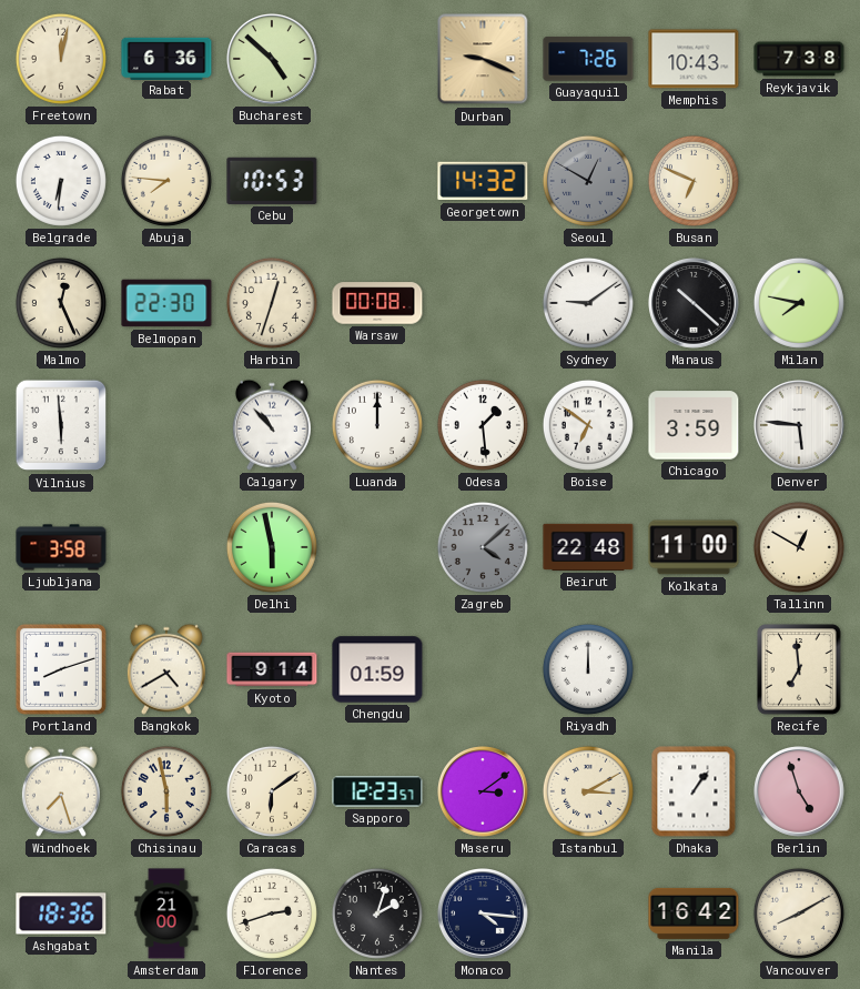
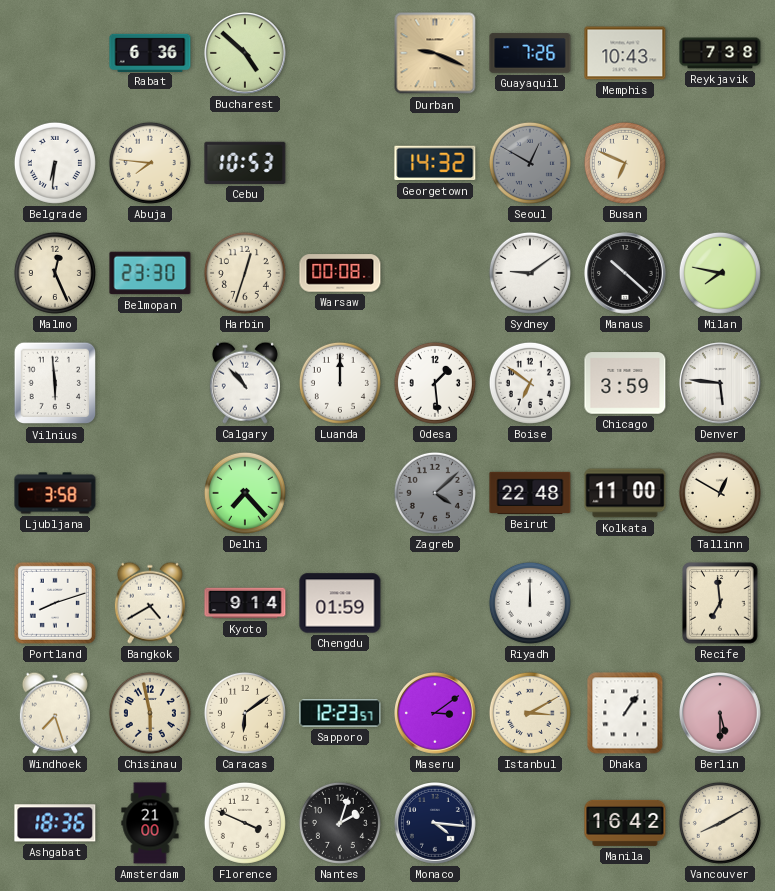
Freetown: 12:02 -> none
Belmopan: 22:30 -> 23:30
Delhi: 5:58 -> 7:23
Berlin: 4:57 -> 5:30
Florence: 2:42 -> 3:49
